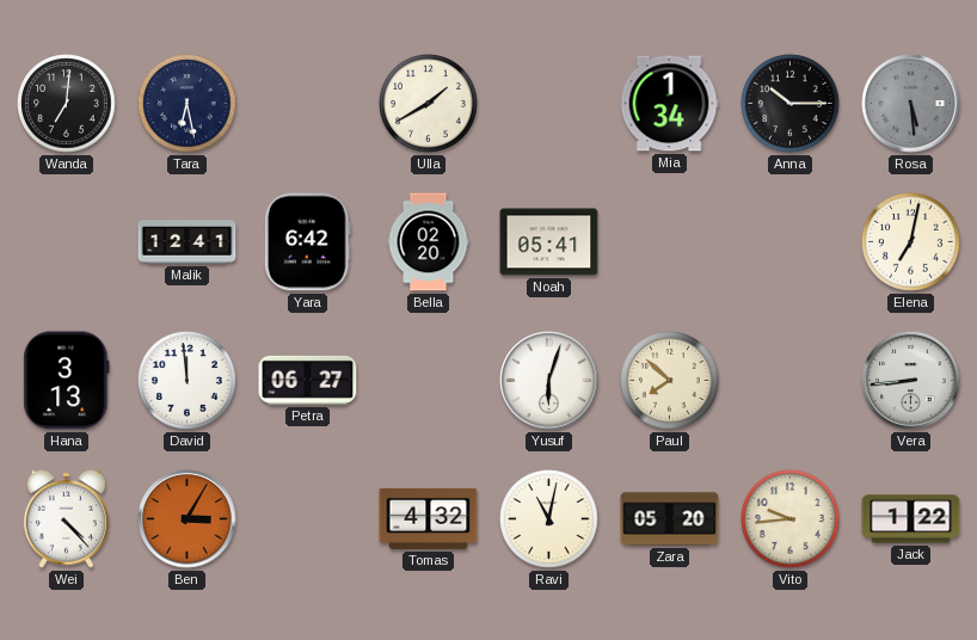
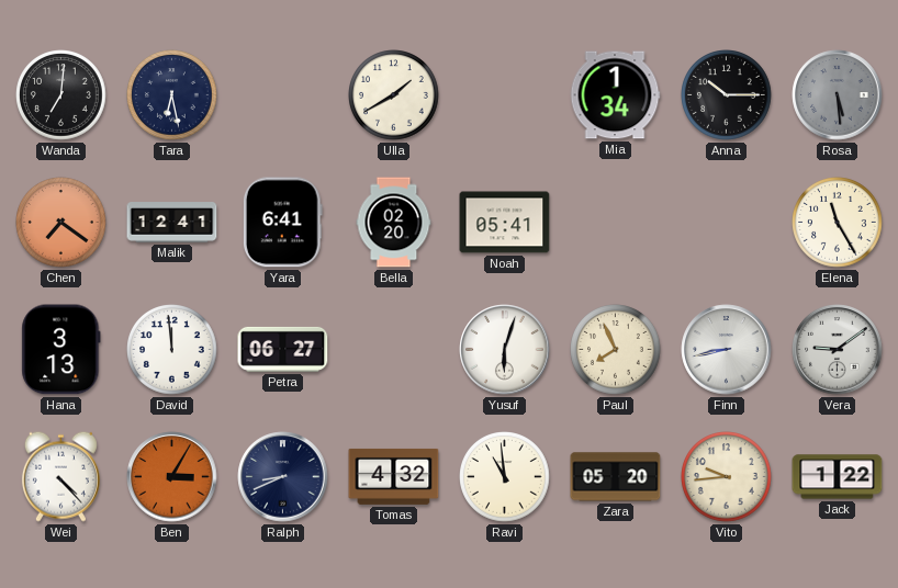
Chen: none -> 7:21
Yara: 6:42 -> 6:41
Elena: 7:02 -> 11:25
Paul: 7:52 -> 7:56
Finn: none -> 8:43
Vera: 8:44 -> 9:09
Ralph: none -> 8:41
Ravi: 11:02 -> 10:59
